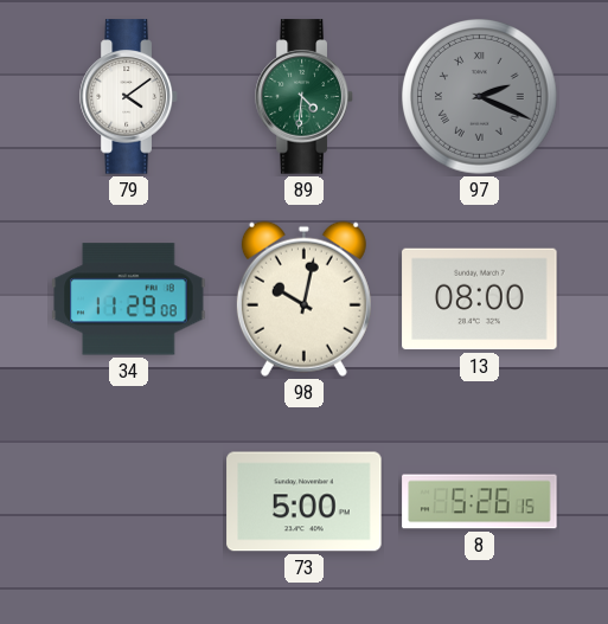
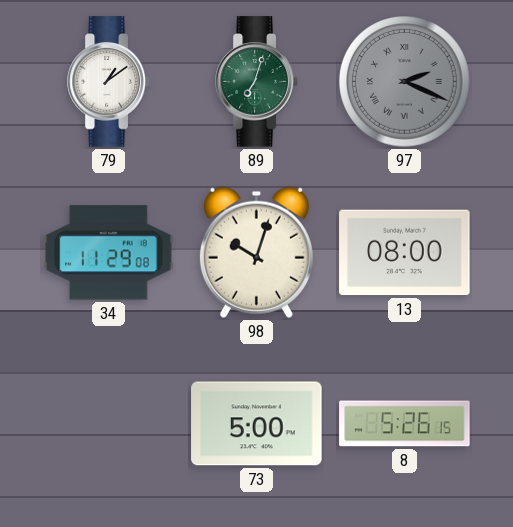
79: 4:09 -> 1:09
89: 4:31 -> 7:03
98: 10:02 -> 10:03
